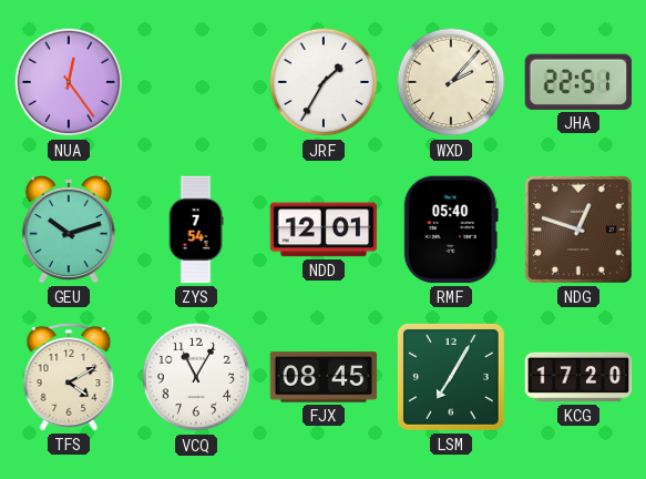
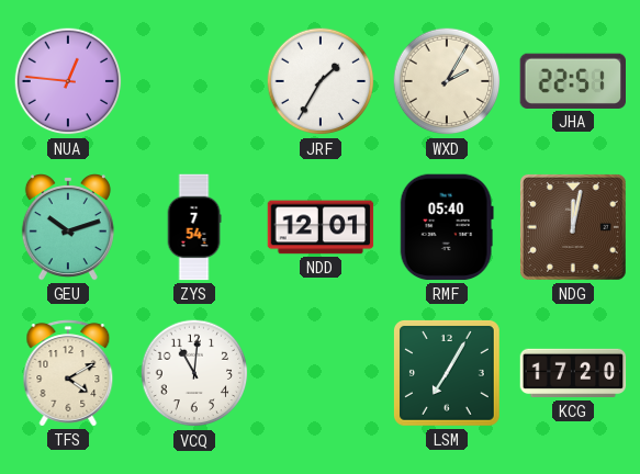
NUA: 12:24 -> 12:46
WXD: 2:07 -> 2:05
NDG: 12:48 -> 12:02
VCQ: 11:05 -> 11:01
FJX: 08:45 -> none
